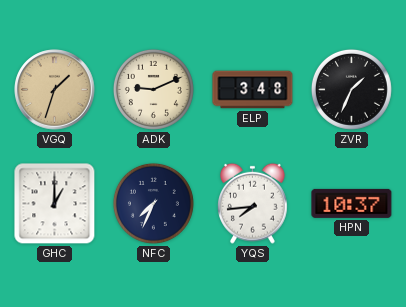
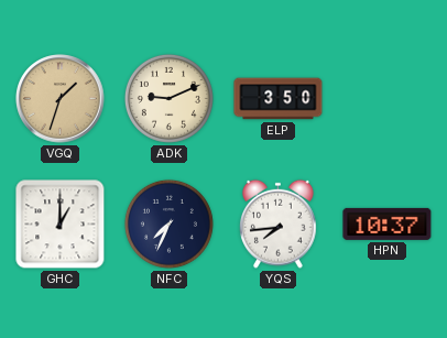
ELP: 3:48 -> 3:50
ZVR: 1:34 -> none
